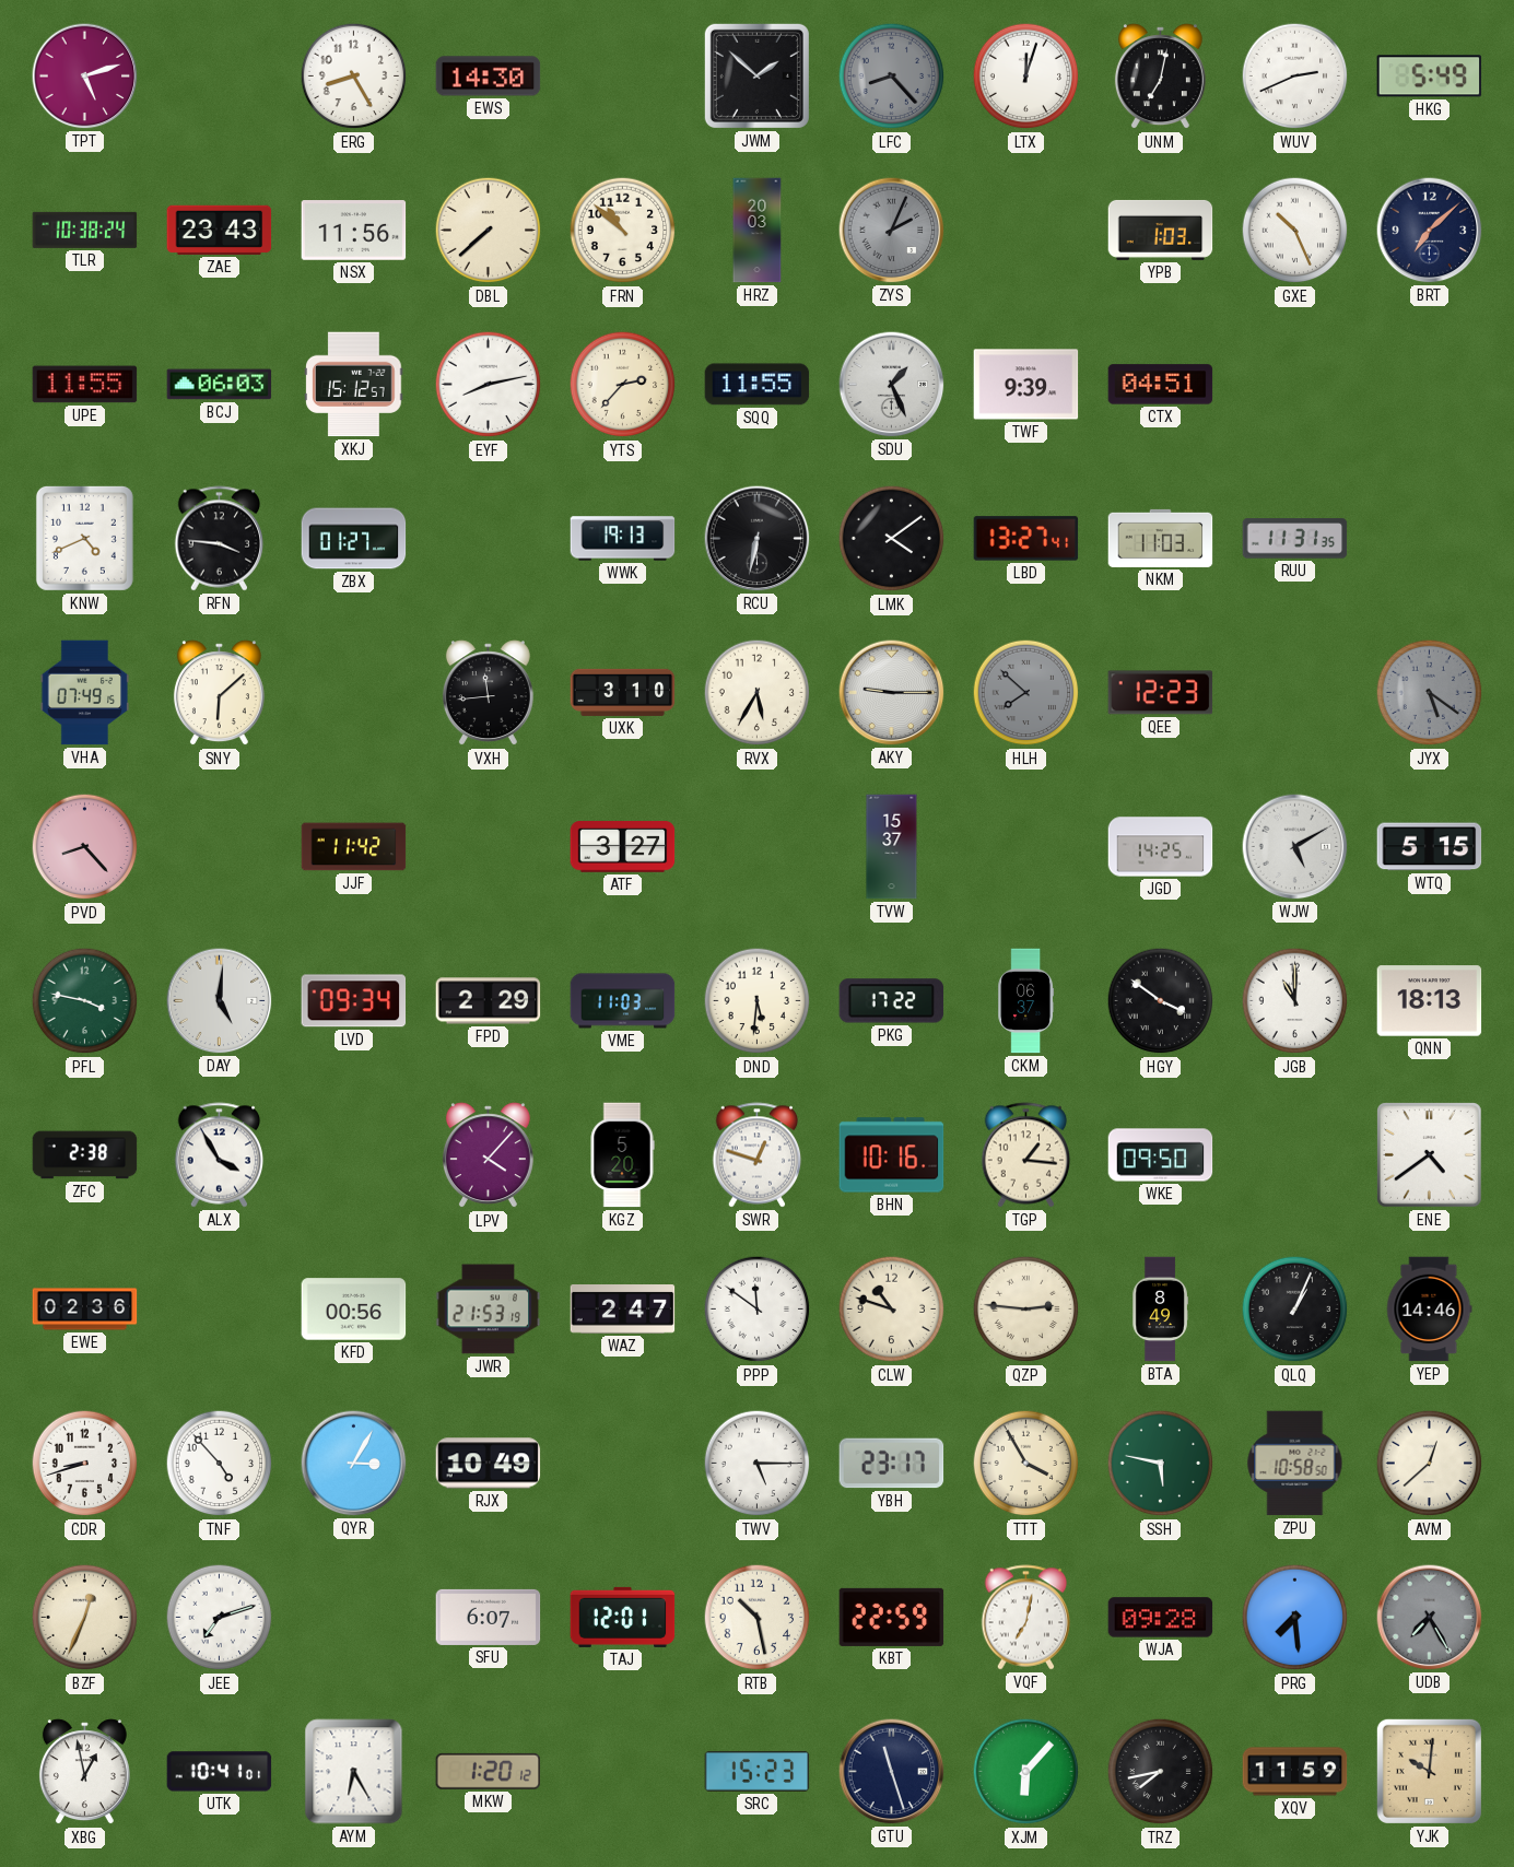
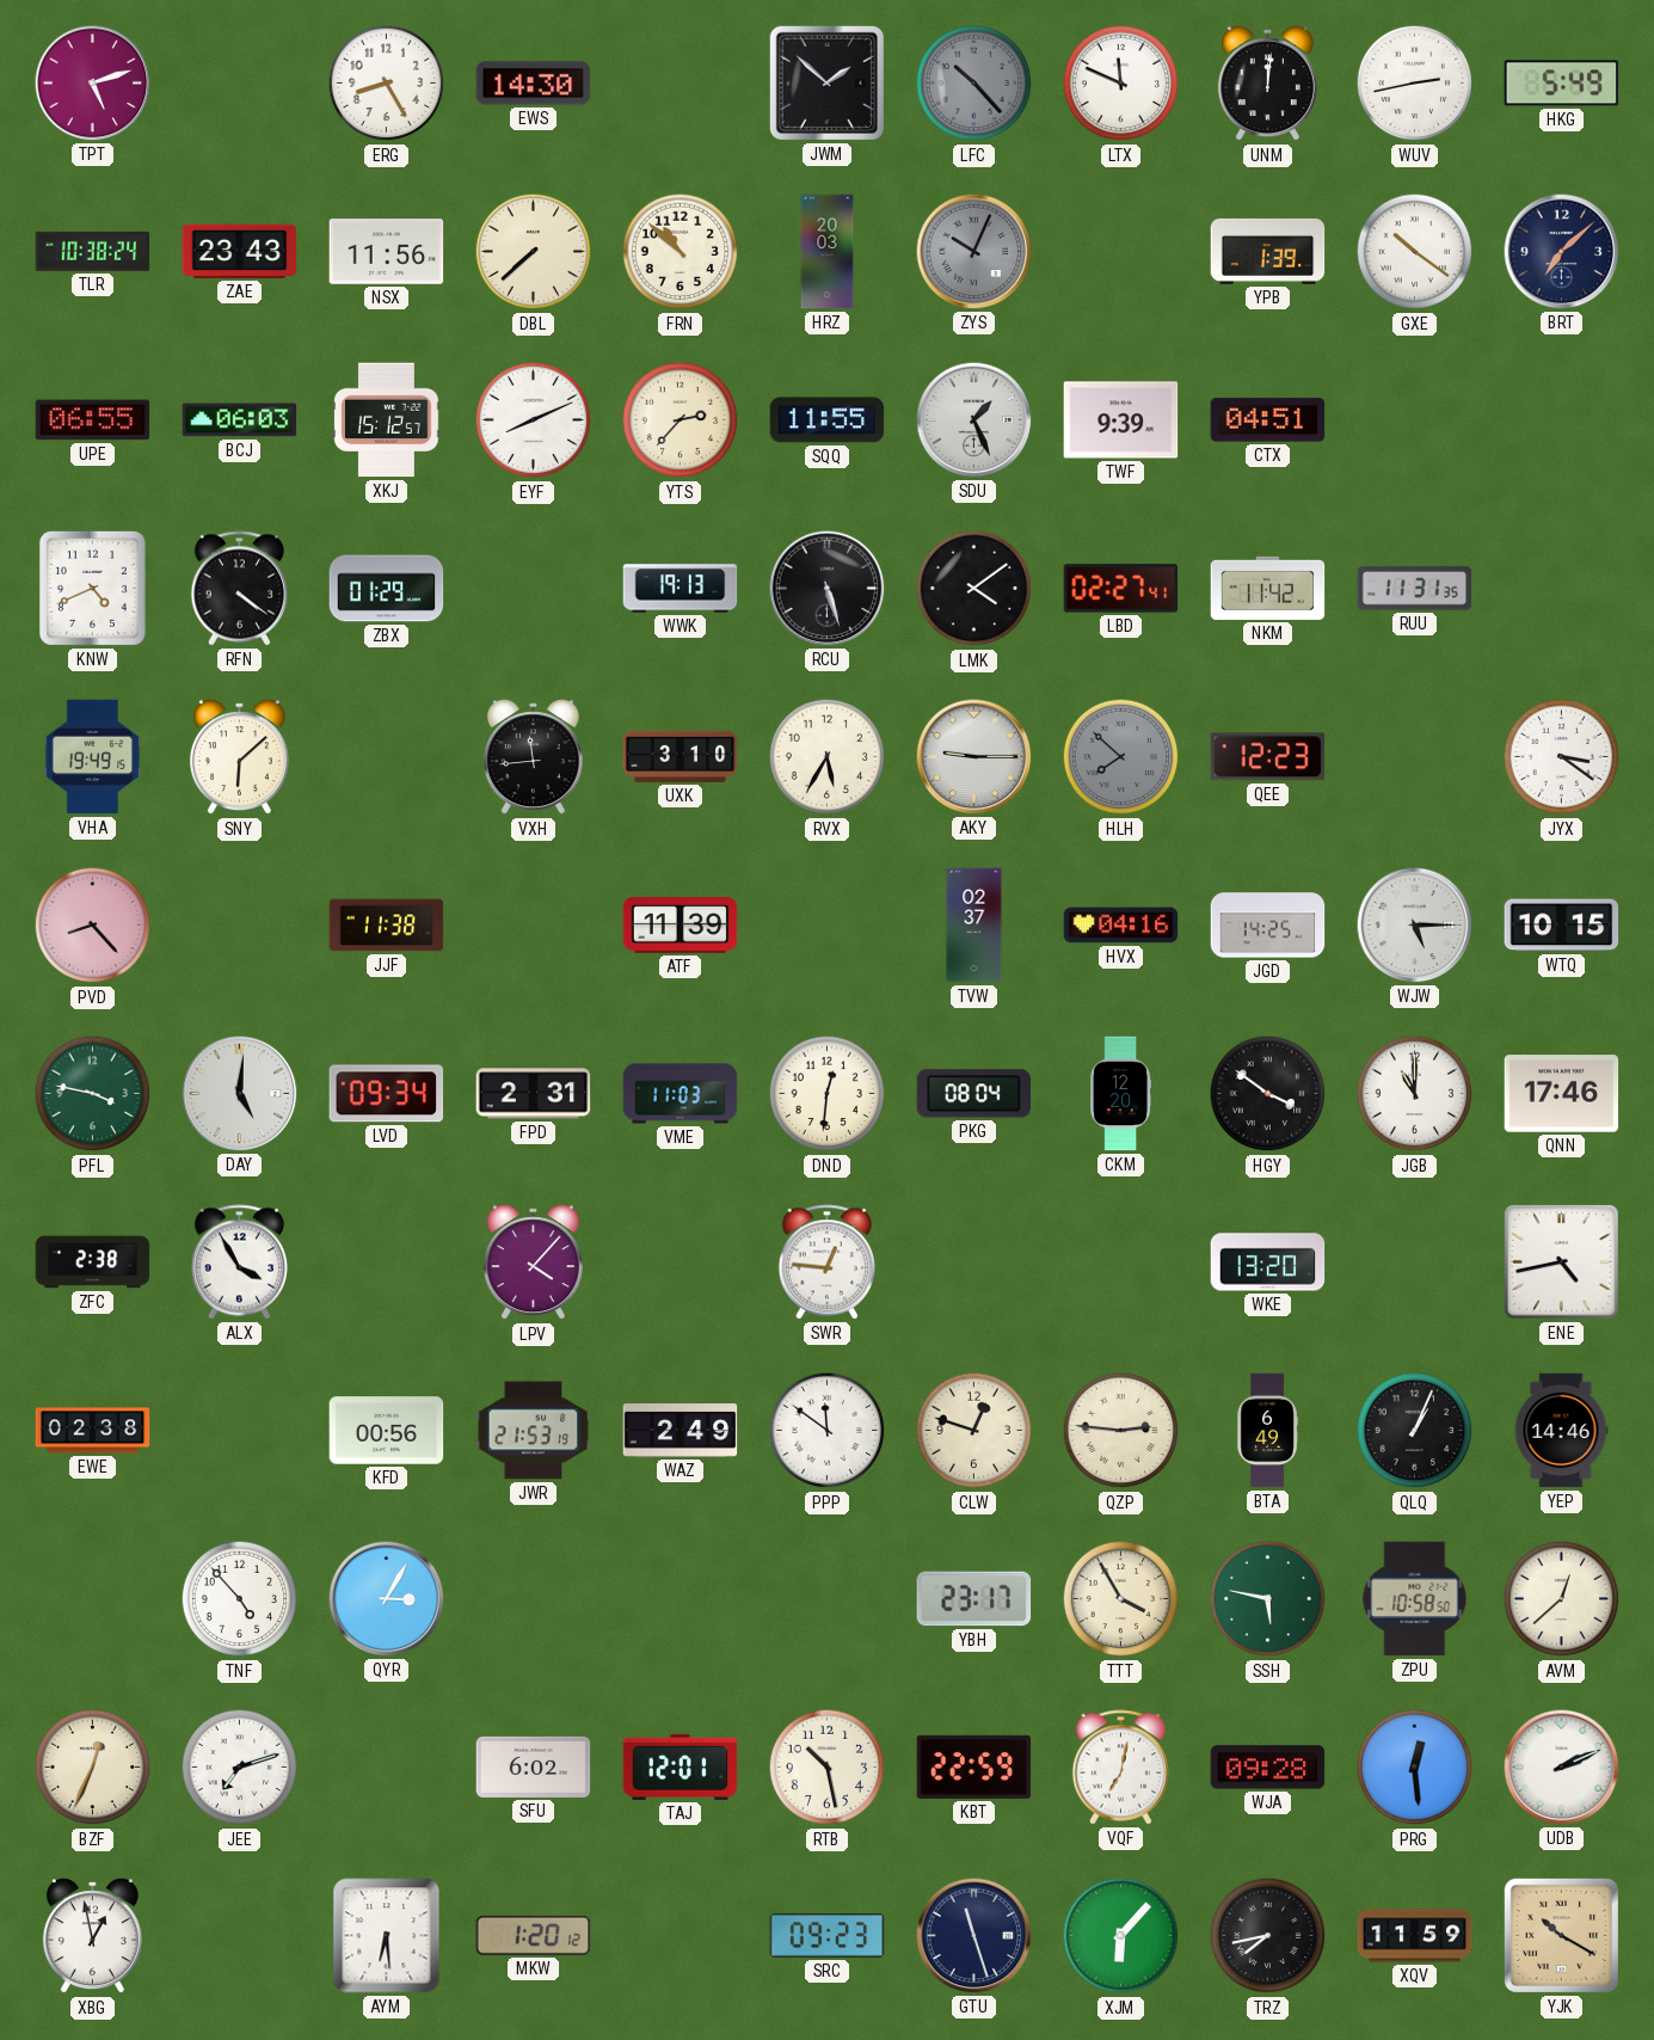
LFC: 8:23 -> 10:23
LTX: 12:03 -> 11:49
UNM: 7:02 -> 12:01
WUV: 2:41 -> 2:43
ZYS: 2:04 -> 10:04
YPB: 1:03 -> 1:39
GXE: 10:26 -> 10:21
UPE: 11:55 -> 06:55
EYF: 8:13 -> 8:11
RFN: 3:46 -> 4:21
ZBX: 01:27 -> 01:29
RCU: 6:32 -> 5:27
LBD: 13:27 -> 02:27
NKM: 11:03 -> 11:42
VHA: 07:49 -> 19:49
JYX: 5:21 -> 3:21
JYX dial: grey -> white
JJF: 11:42 -> 11:38
ATF: 3:27 -> 11:39
TVW: 15:37 -> 02:37
HVX: none -> 04:16
WJW: 5:10 -> 5:15
WTQ: 5:15 -> 10:15
FPD: 2:29 -> 2:31
DND: 5:31 -> 12:31
PKG: 17:22 -> 08:04
CKM: 06:37 -> 12:20
QNN: 18:13 -> 17:46
KGZ: 5:20 -> none
SWR: 12:48 -> 12:46
BHN: 10:16 -> none
TGP: 1:16 -> none
WKE: 09:50 -> 13:20
ENE: 4:39 -> 4:43
EWE: 02:36 -> 02:38
WAZ: 2:47 -> 2:49
CLW: 10:48 -> 12:48
BTA: 8:49 -> 6:49
CDR: 8:42 -> none
RJX: 10:49 -> none
TWV: 5:15 -> none
SFU: 6:07 -> 6:02
PRG: 7:29 -> 12:29
UDB: 7:25 -> 2:11
UDB dial: grey -> white
UTK: 10:41 -> none
AYM: 6:25 -> 6:29
SRC: 15:23 -> 09:23
YJK: 10:01 -> 10:20
